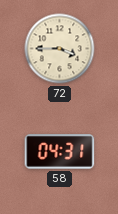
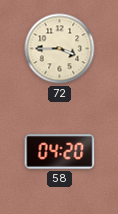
58: 04:31 -> 04:20
